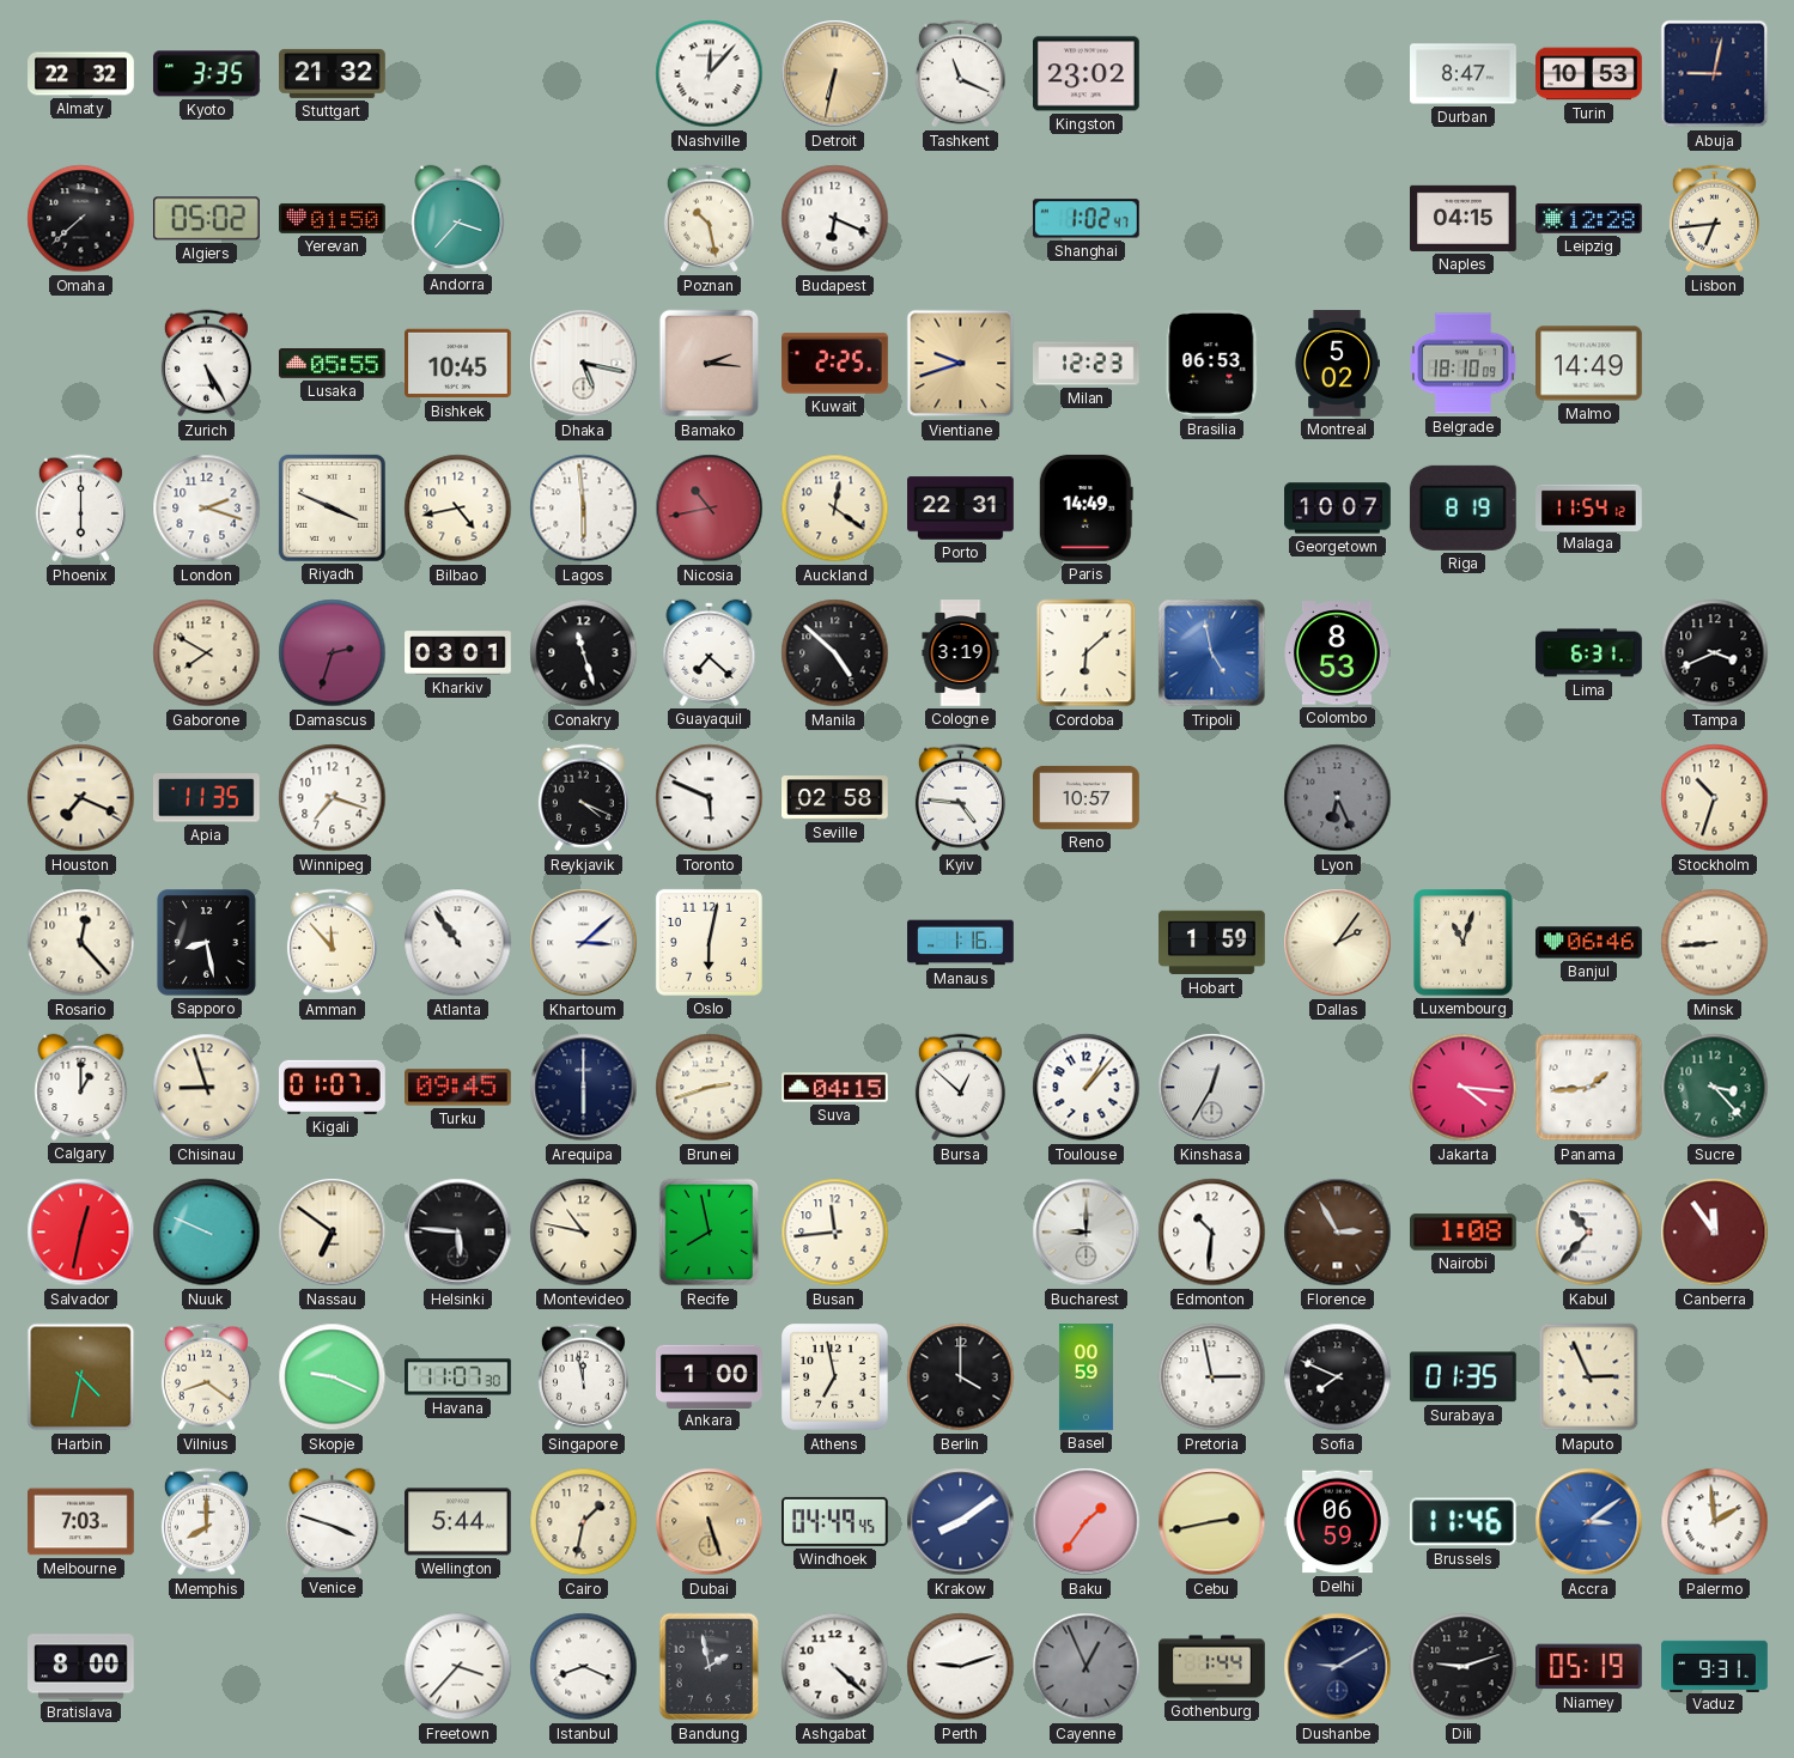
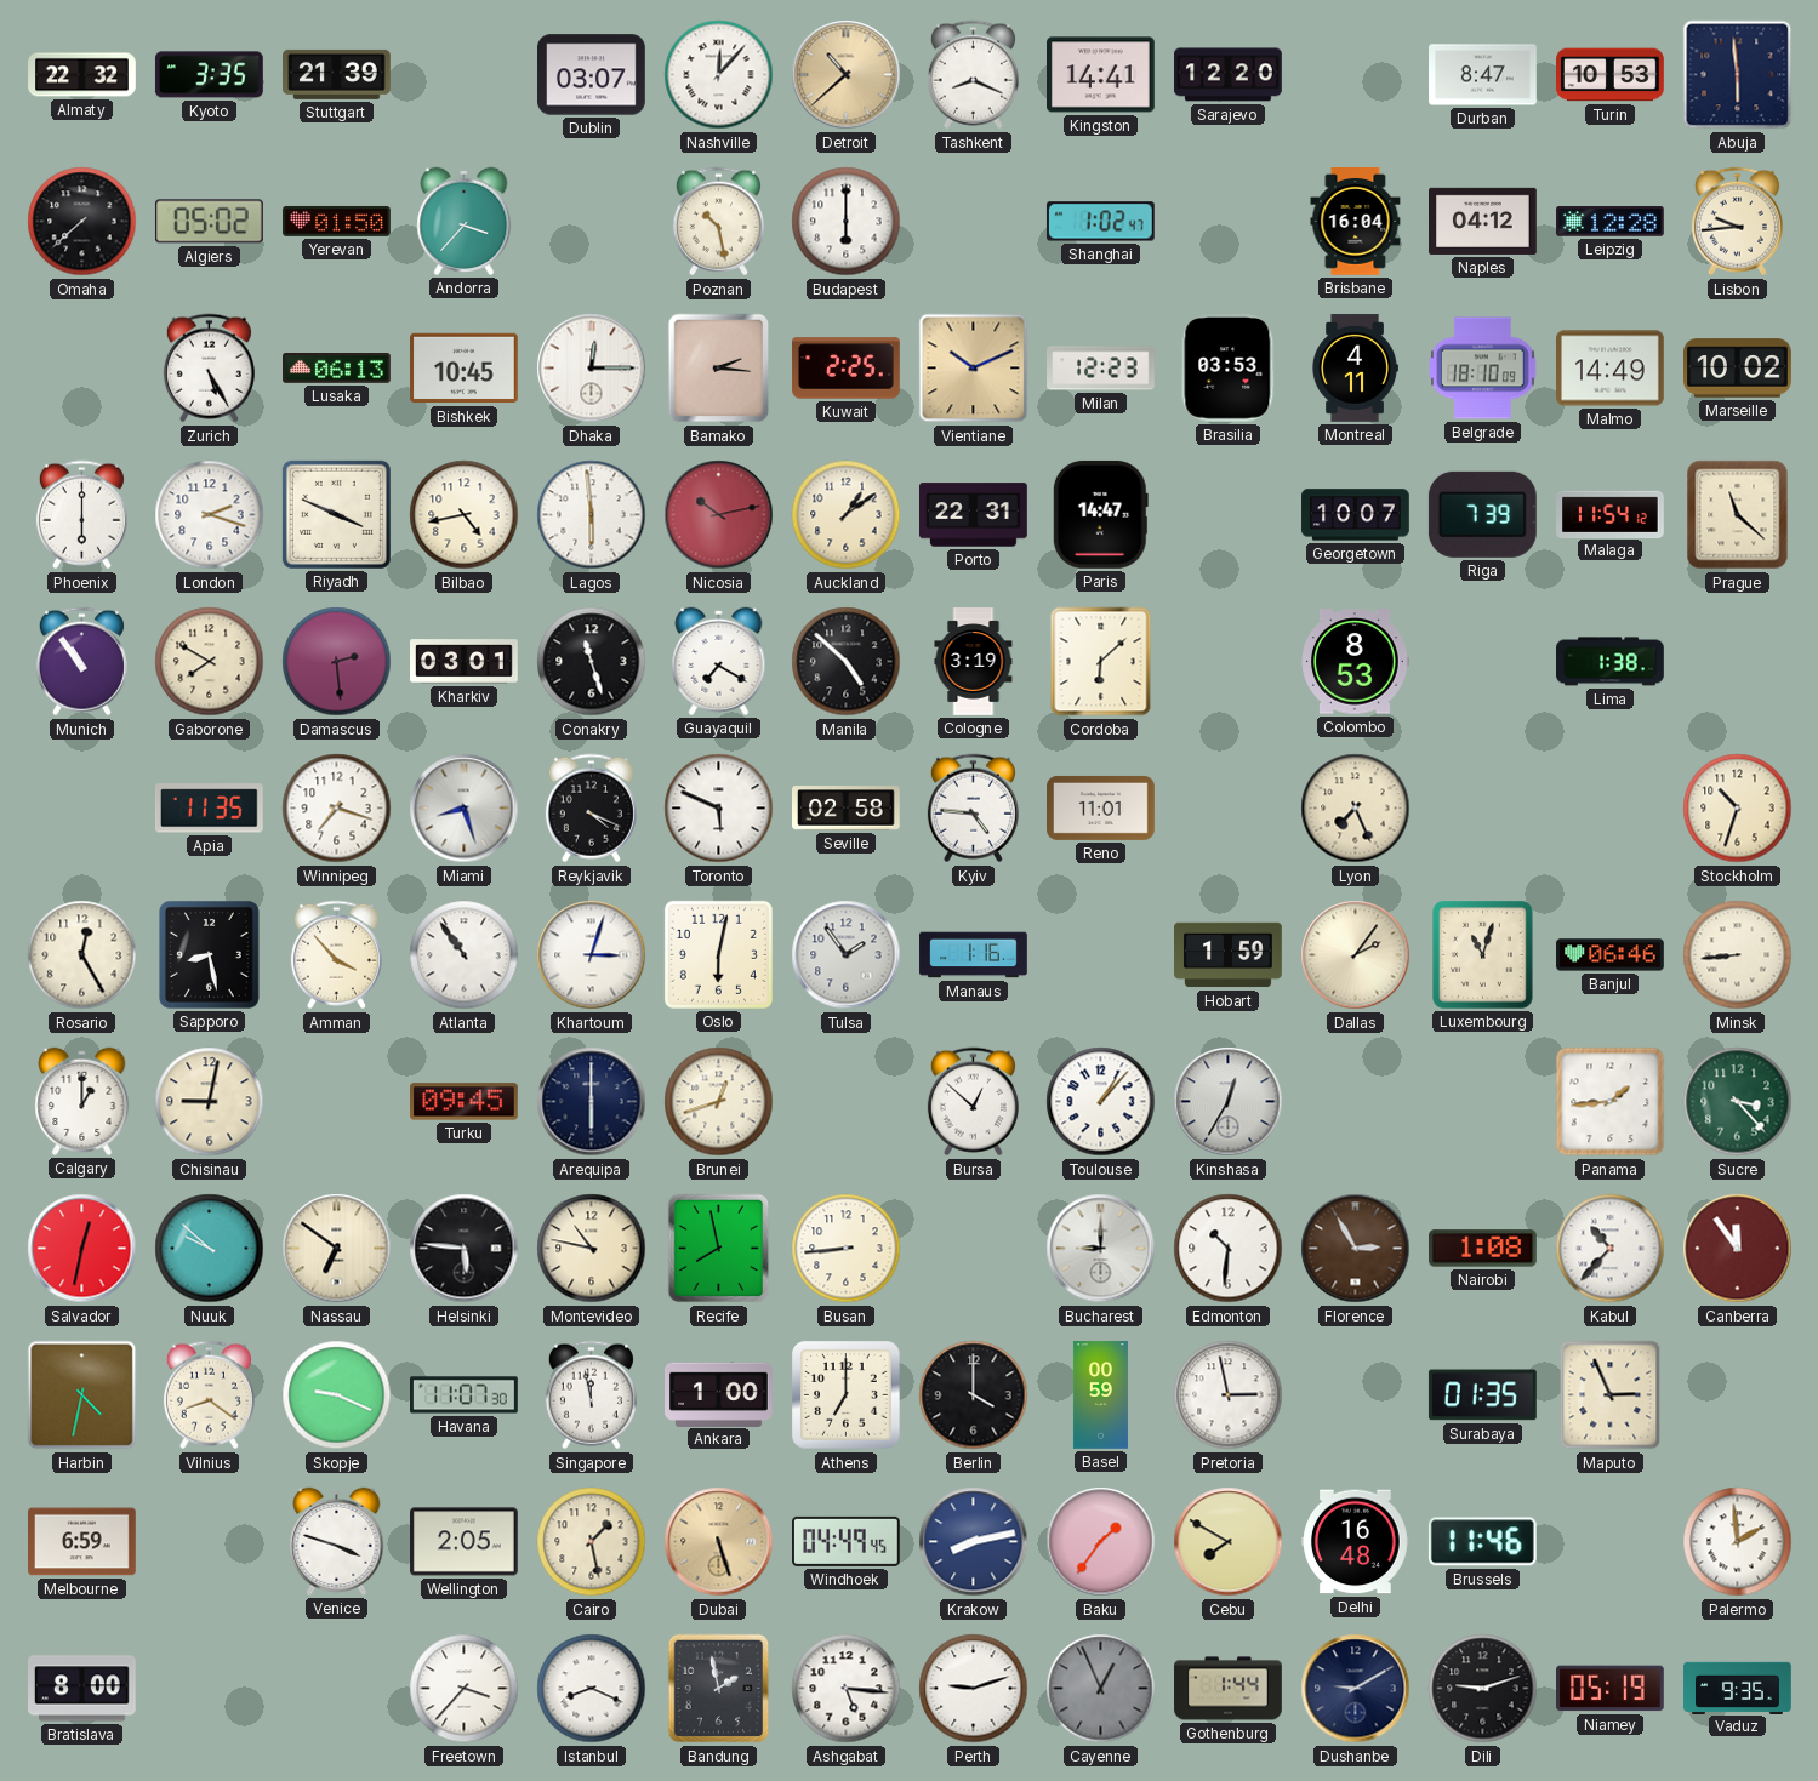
Stuttgart: 21:32 -> 21:39
Dublin: none -> 03:07
Detroit: 6:32 -> 10:38
Tashkent: 11:19 -> 8:19
Kingston: 23:02 -> 14:41
Sarajevo: none -> 12:20
Abuja: 9:02 -> 5:59
Budapest: 6:19 -> 6:00
Brisbane: none -> 16:04
Naples: 04:15 -> 04:12
Lisbon: 6:44 -> 9:44
Lusaka: 05:55 -> 06:13
Dhaka: 5:17 -> 12:15
Vientiane: 9:42 -> 10:11
Brasilia: 06:53 -> 03:53
Montreal: 5:02 -> 4:11
Marseille: none -> 10:02
Nicosia: 10:43 -> 10:13
Auckland: 12:21 -> 1:09
Paris: 14:49 -> 14:47
Riga: 8:19 -> 7:39
Prague: none -> 11:22
Munich: none -> 10:54
Damascus: 2:33 -> 2:29
Guayaquil: 7:22 -> 7:20
Tripoli: 4:58 -> none
Lima: 6:31 -> 1:38
Tampa: 3:41 -> none
Houston: 7:19 -> none
Miami: none -> 8:27
Reno: 10:57 -> 11:01
Lyon: 6:26 -> 7:26
Lyon dial: grey -> cream
Rosario: 12:23 -> 12:25
Amman: 11:53 -> 3:53
Khartoum: 3:08 -> 3:03
Tulsa: none -> 1:54
Chisinau: 8:57 -> 9:02
Kigali: 01:07 -> none
Brunei: 2:42 -> 12:42
Suva: 04:15 -> none
Jakarta: 4:16 -> none
Nuuk: 9:49 -> 9:52
Busan: 11:44 -> 8:44
Athens: 6:58 -> 7:00
Sofia: 7:49 -> none
Melbourne: 7:03 -> 6:59
Memphis: 8:00 -> none
Wellington: 5:44 -> 2:05
Cairo: 1:32 -> 1:28
Krakow: 8:09 -> 8:13
Cebu: 2:43 -> 7:50
Delhi: 06:59 -> 16:48
Accra: 3:09 -> none
Ashgabat: 4:22 -> 5:16
Vaduz: 9:31 -> 9:35
